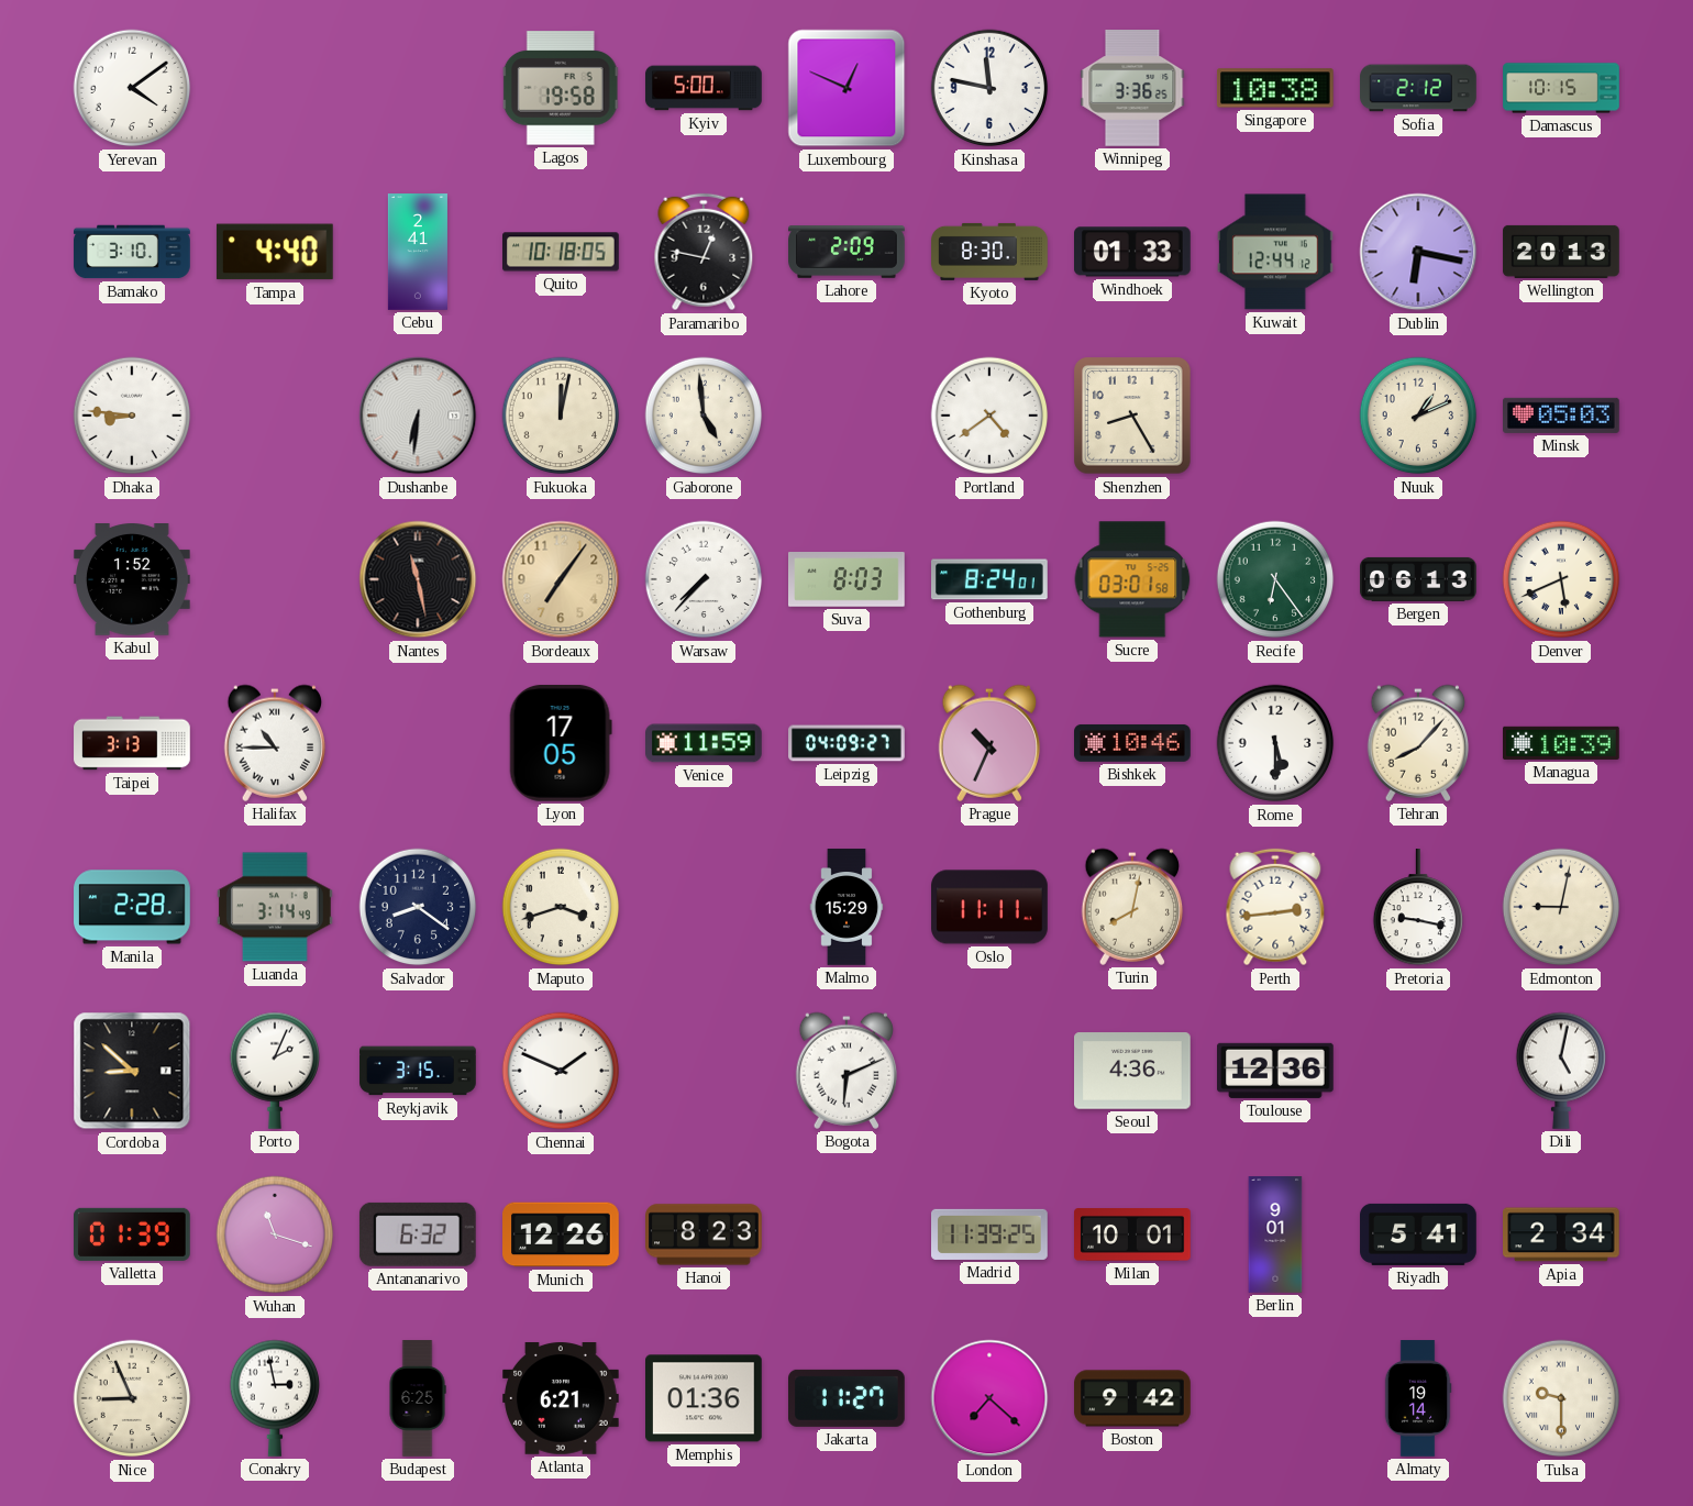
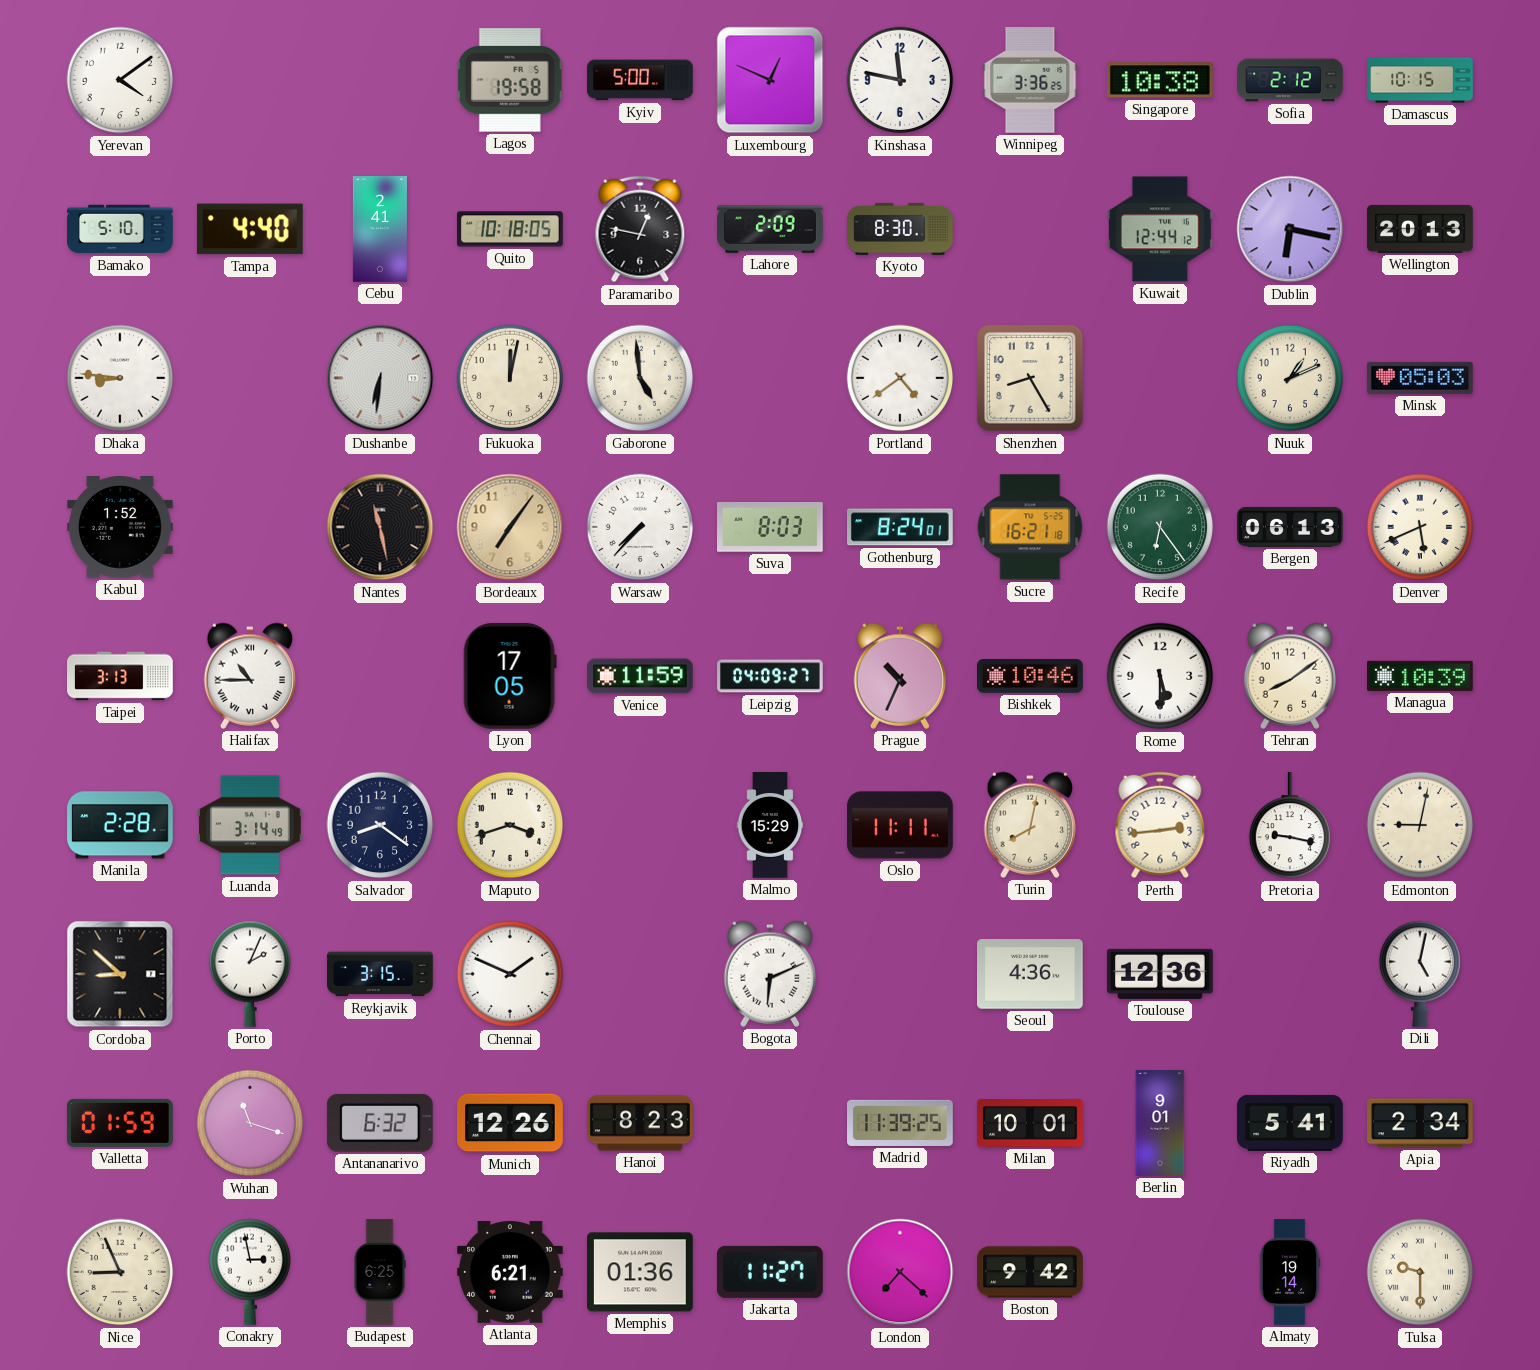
Bamako: 3:10 -> 5:10
Windhoek: 01:33 -> none
Sucre: 03:01 -> 16:21
Tehran: 8:07 -> 8:09
Valletta: 01:39 -> 01:59
